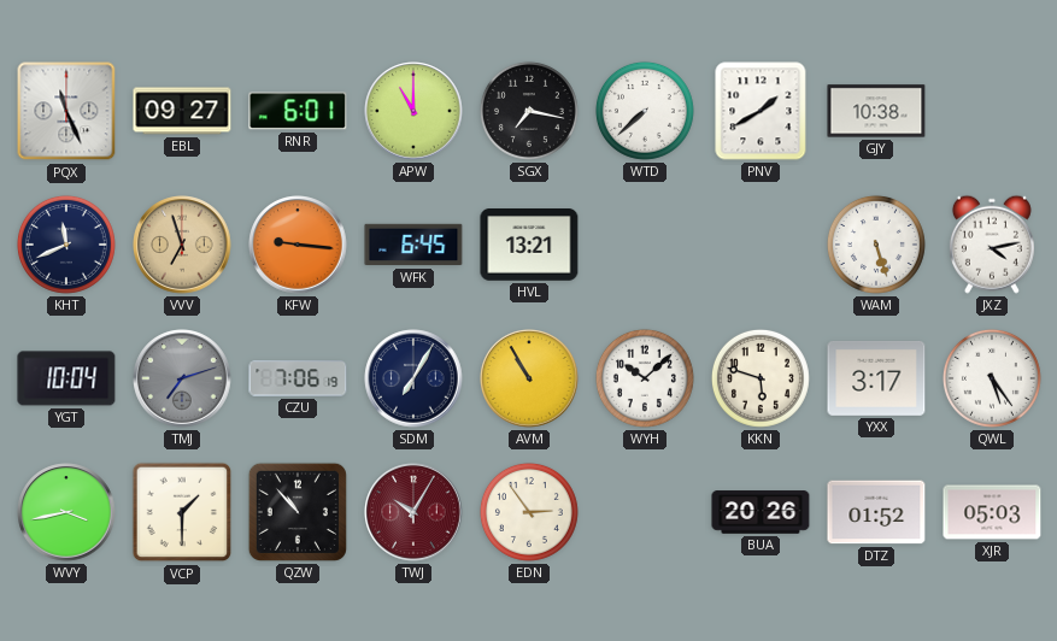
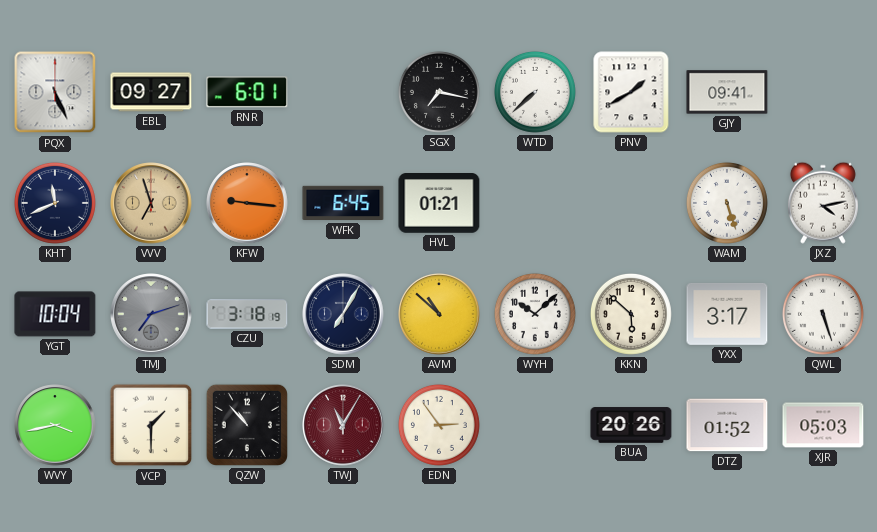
PQX: 11:26 -> 5:26
APW: 11:00 -> none
GJY: 10:38 -> 09:41
HVL: 13:21 -> 01:21
CZU: 7:06 -> 3:18
AVM: 10:55 -> 10:52
KKN: 5:48 -> 5:52
QWL: 5:24 -> 5:27
TWJ: 10:05 -> 11:05
